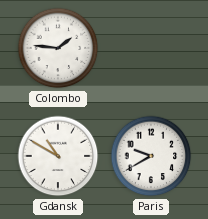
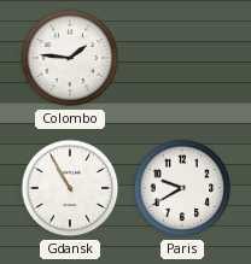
Gdansk: 10:50 -> 10:55
